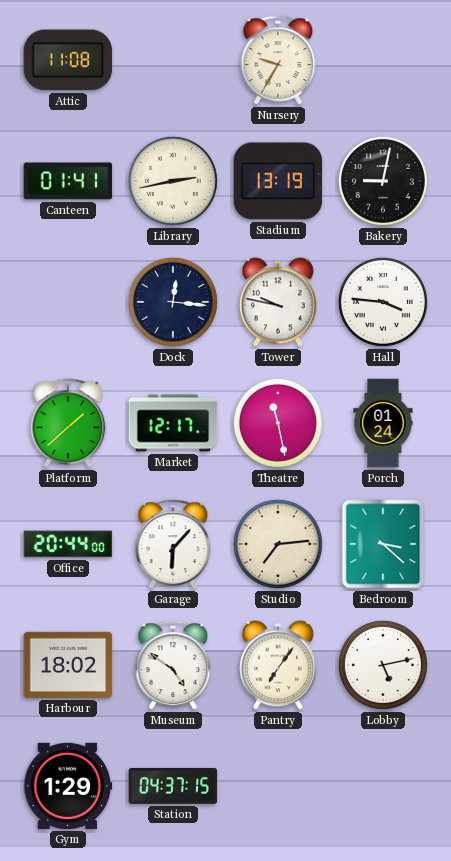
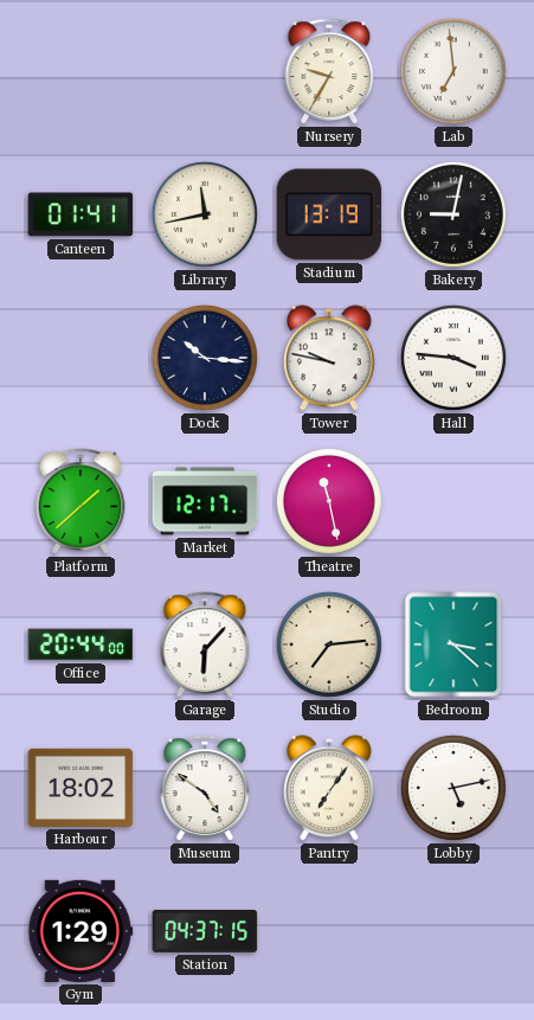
Attic: 11:08 -> none
Lab: none -> 6:59
Library: 2:43 -> 11:43
Dock: 12:16 -> 10:16
Porch: 01:24 -> none
